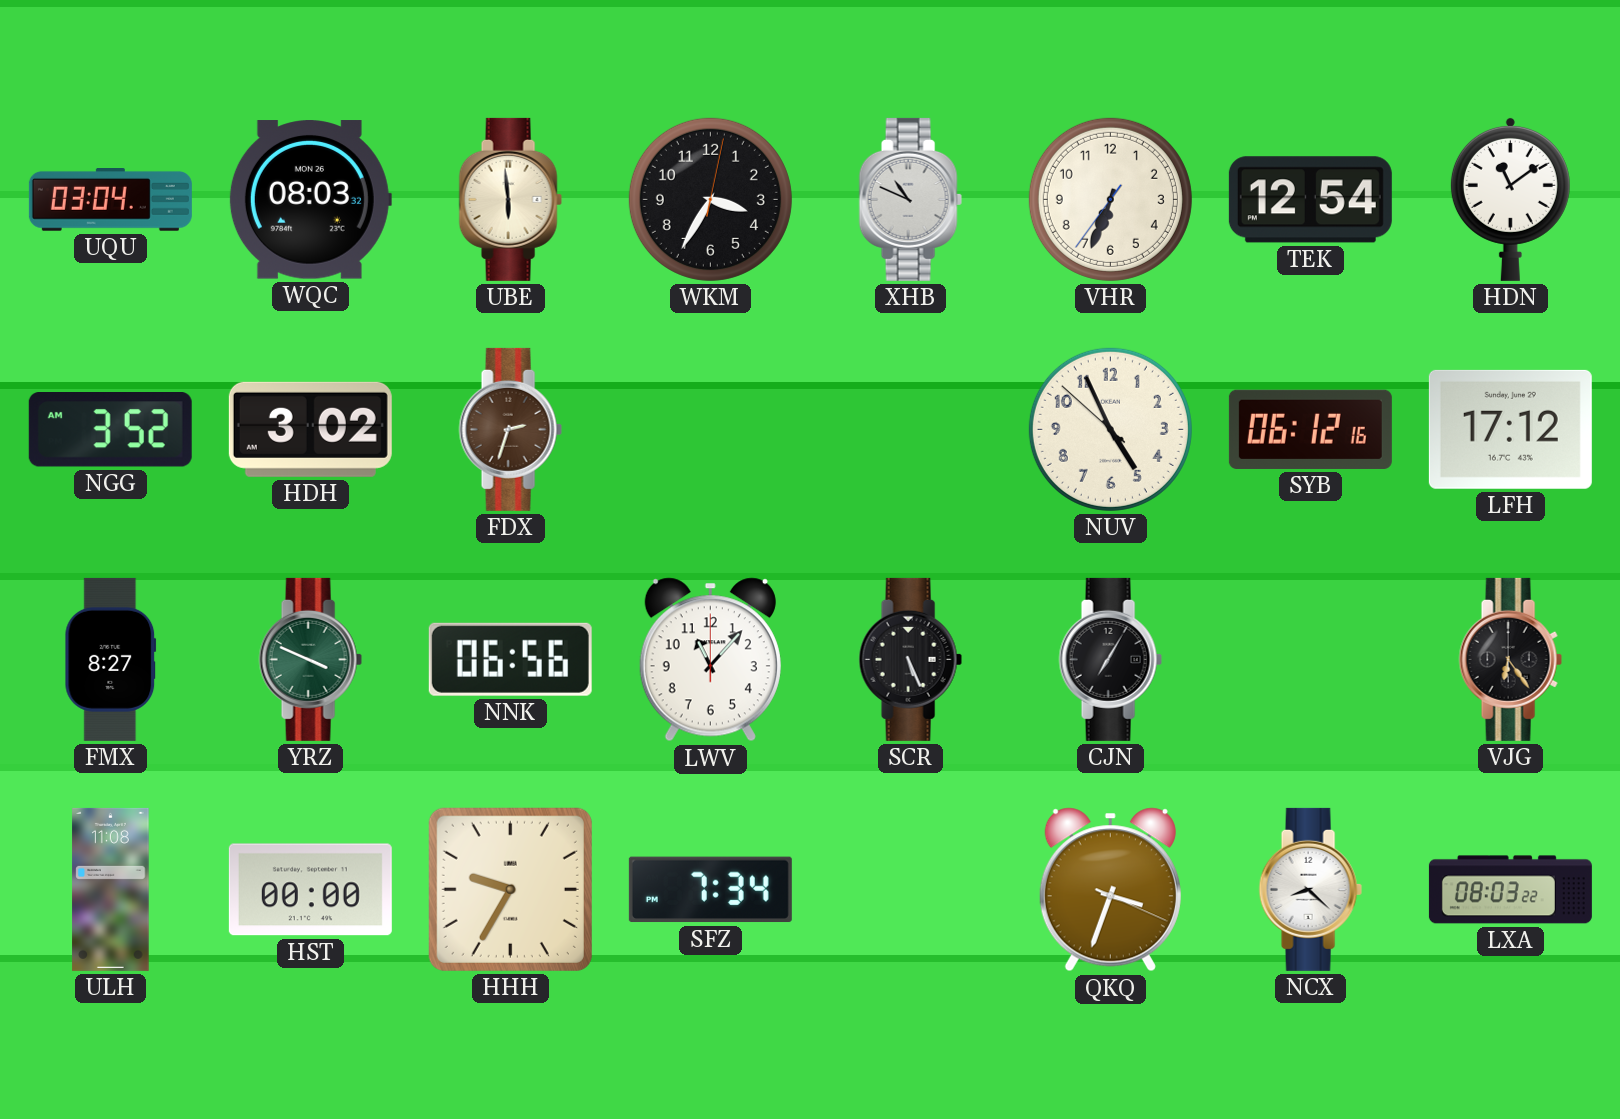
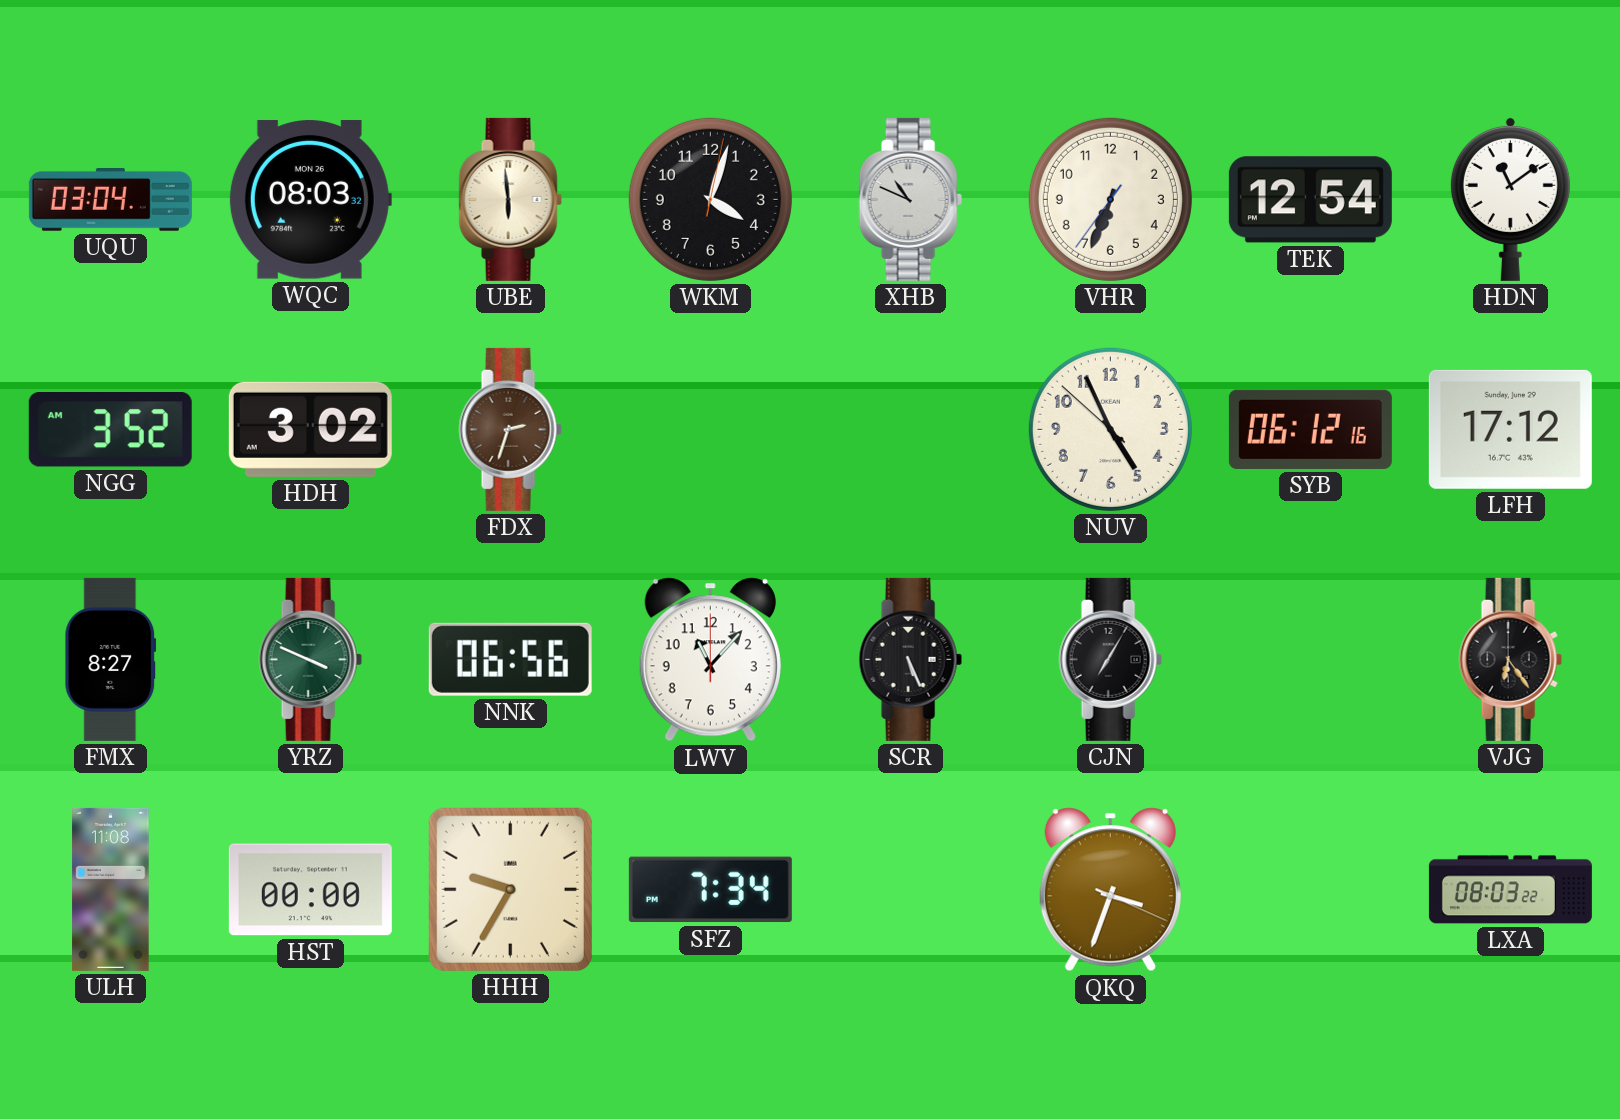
WKM: 3:35 -> 4:03
NCX: 8:22 -> none
